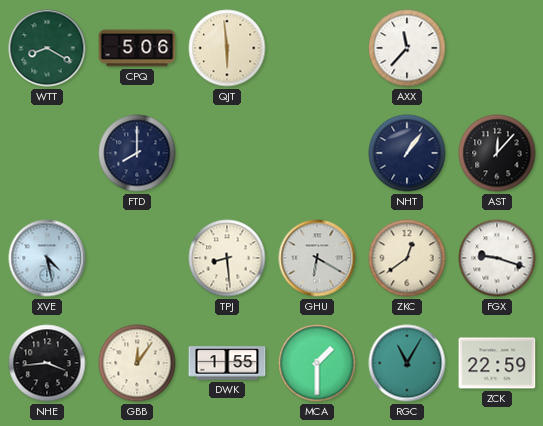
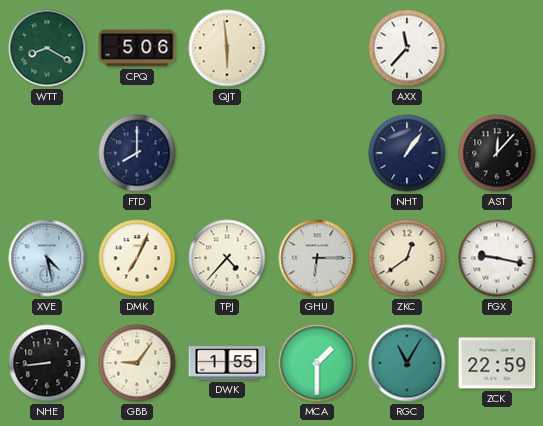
DMK: none -> 7:04
TPJ: 8:29 -> 4:37
GHU: 6:20 -> 6:15
FGX: 9:18 -> 9:17
NHE: 3:44 -> 8:44
GBB: 12:06 -> 9:06
